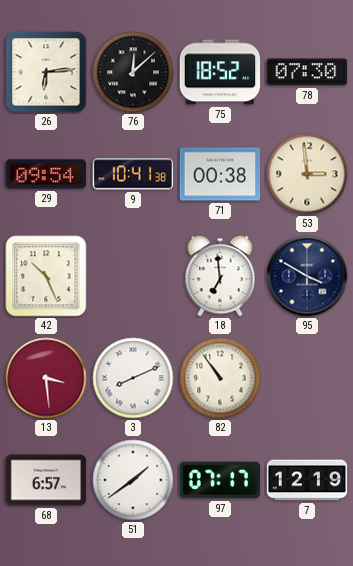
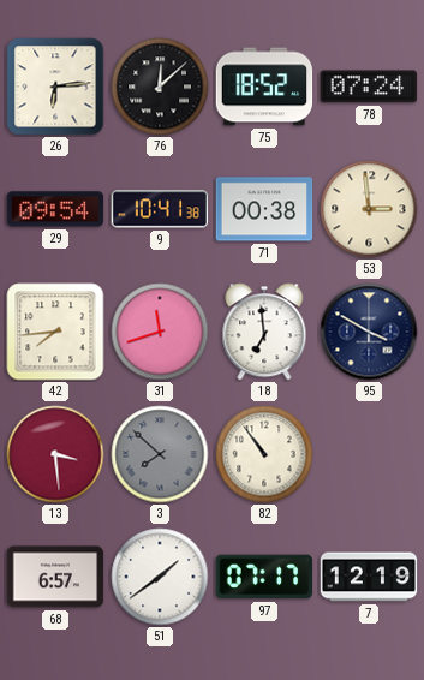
78: 07:30 -> 07:24
42: 10:26 -> 7:44
31: none -> 11:42
3: 8:11 -> 7:52
3 dial: white -> grey
